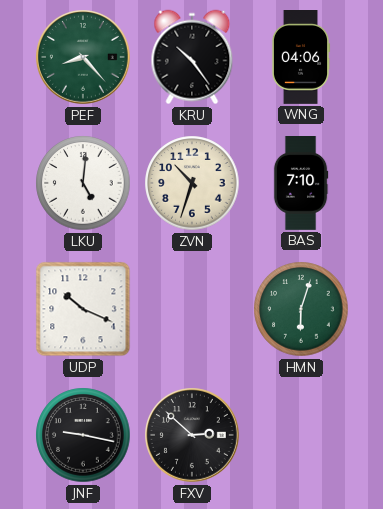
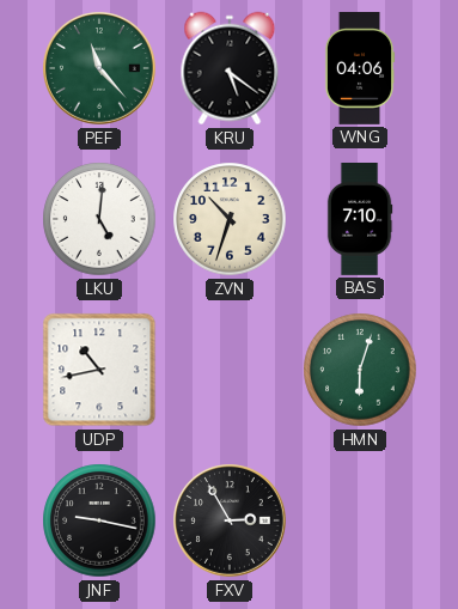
PEF: 8:23 -> 11:23
KRU: 10:24 -> 5:21
UDP: 10:19 -> 10:43
FXV: 2:52 -> 2:55
